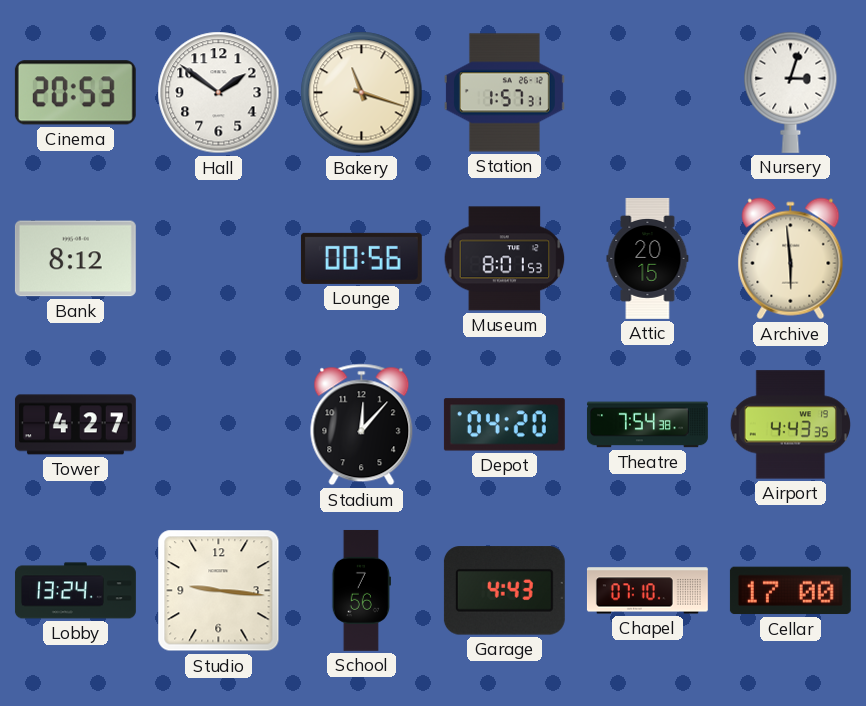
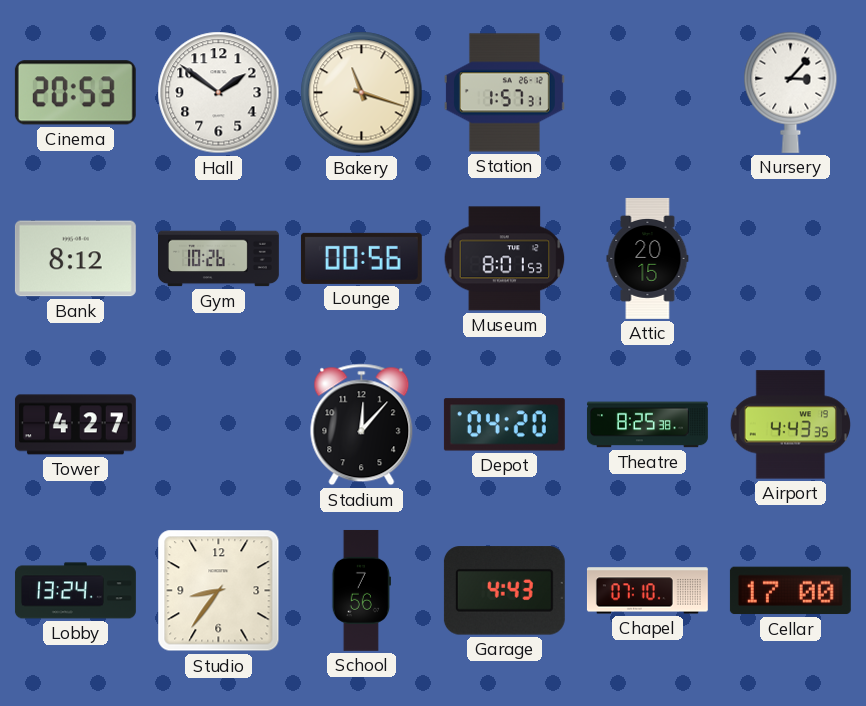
Nursery: 3:03 -> 3:07
Gym: none -> 10:26
Archive: 5:59 -> none
Theatre: 7:54 -> 8:25
Studio: 9:16 -> 8:36
